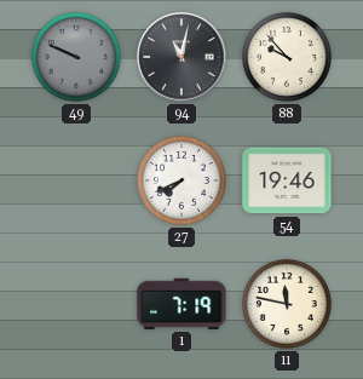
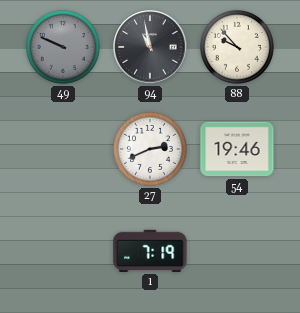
94: 11:02 -> 10:58
27: 7:41 -> 2:41
11: 11:47 -> none
